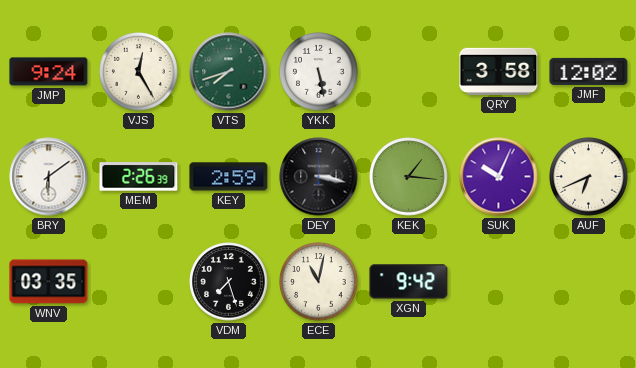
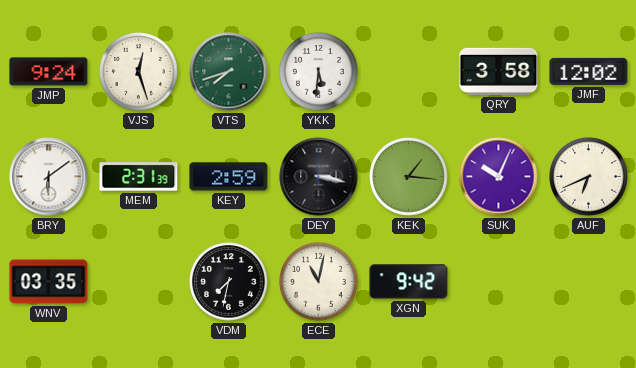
VJS: 12:25 -> 12:27
YKK: 5:28 -> 5:31
MEM: 2:26 -> 2:31
VDM: 7:27 -> 7:32
